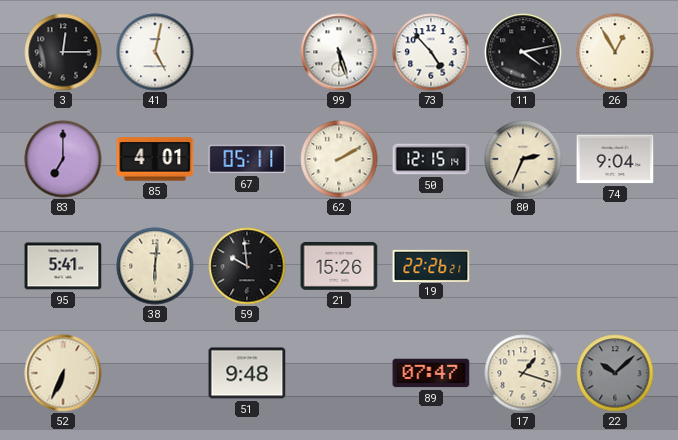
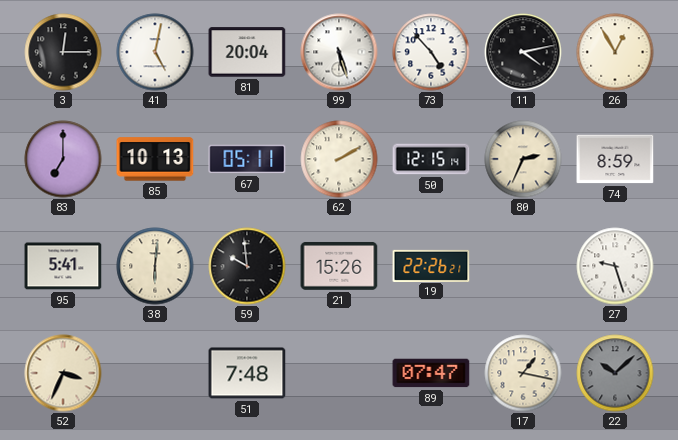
81: none -> 20:04
85: 4:01 -> 10:13
74: 9:04 -> 8:59
27: none -> 9:27
52: 6:34 -> 3:34
51: 9:48 -> 7:48
17: 1:18 -> 1:17
